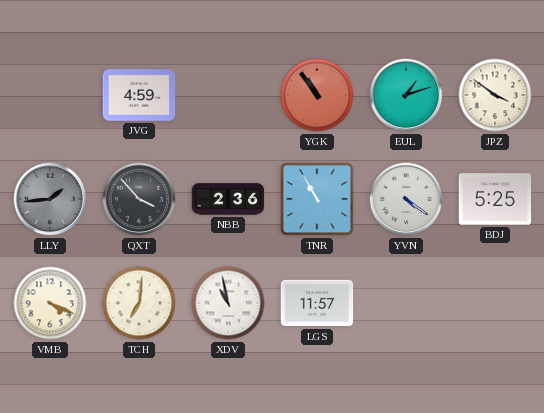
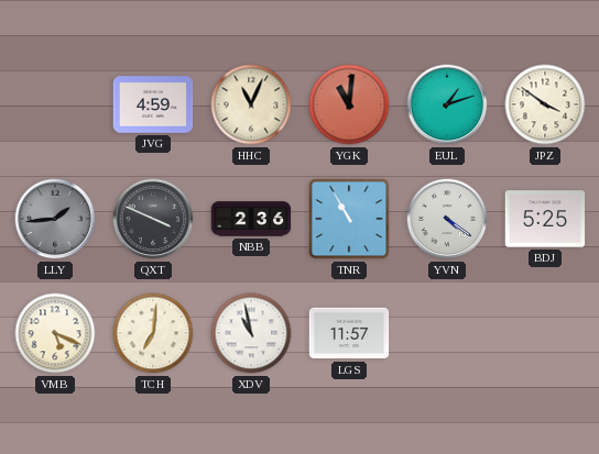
HHC: none -> 11:04
YGK: 10:54 -> 11:01
QXT: 3:53 -> 3:49
VMB: 4:19 -> 5:19
